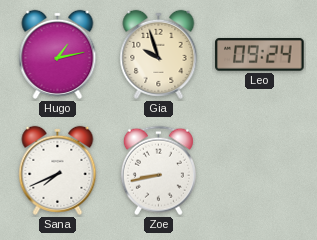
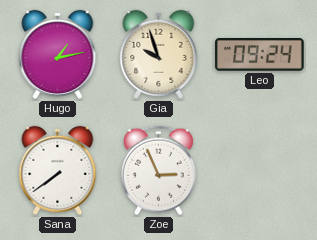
Sana: 7:41 -> 7:39
Zoe: 8:43 -> 2:56
